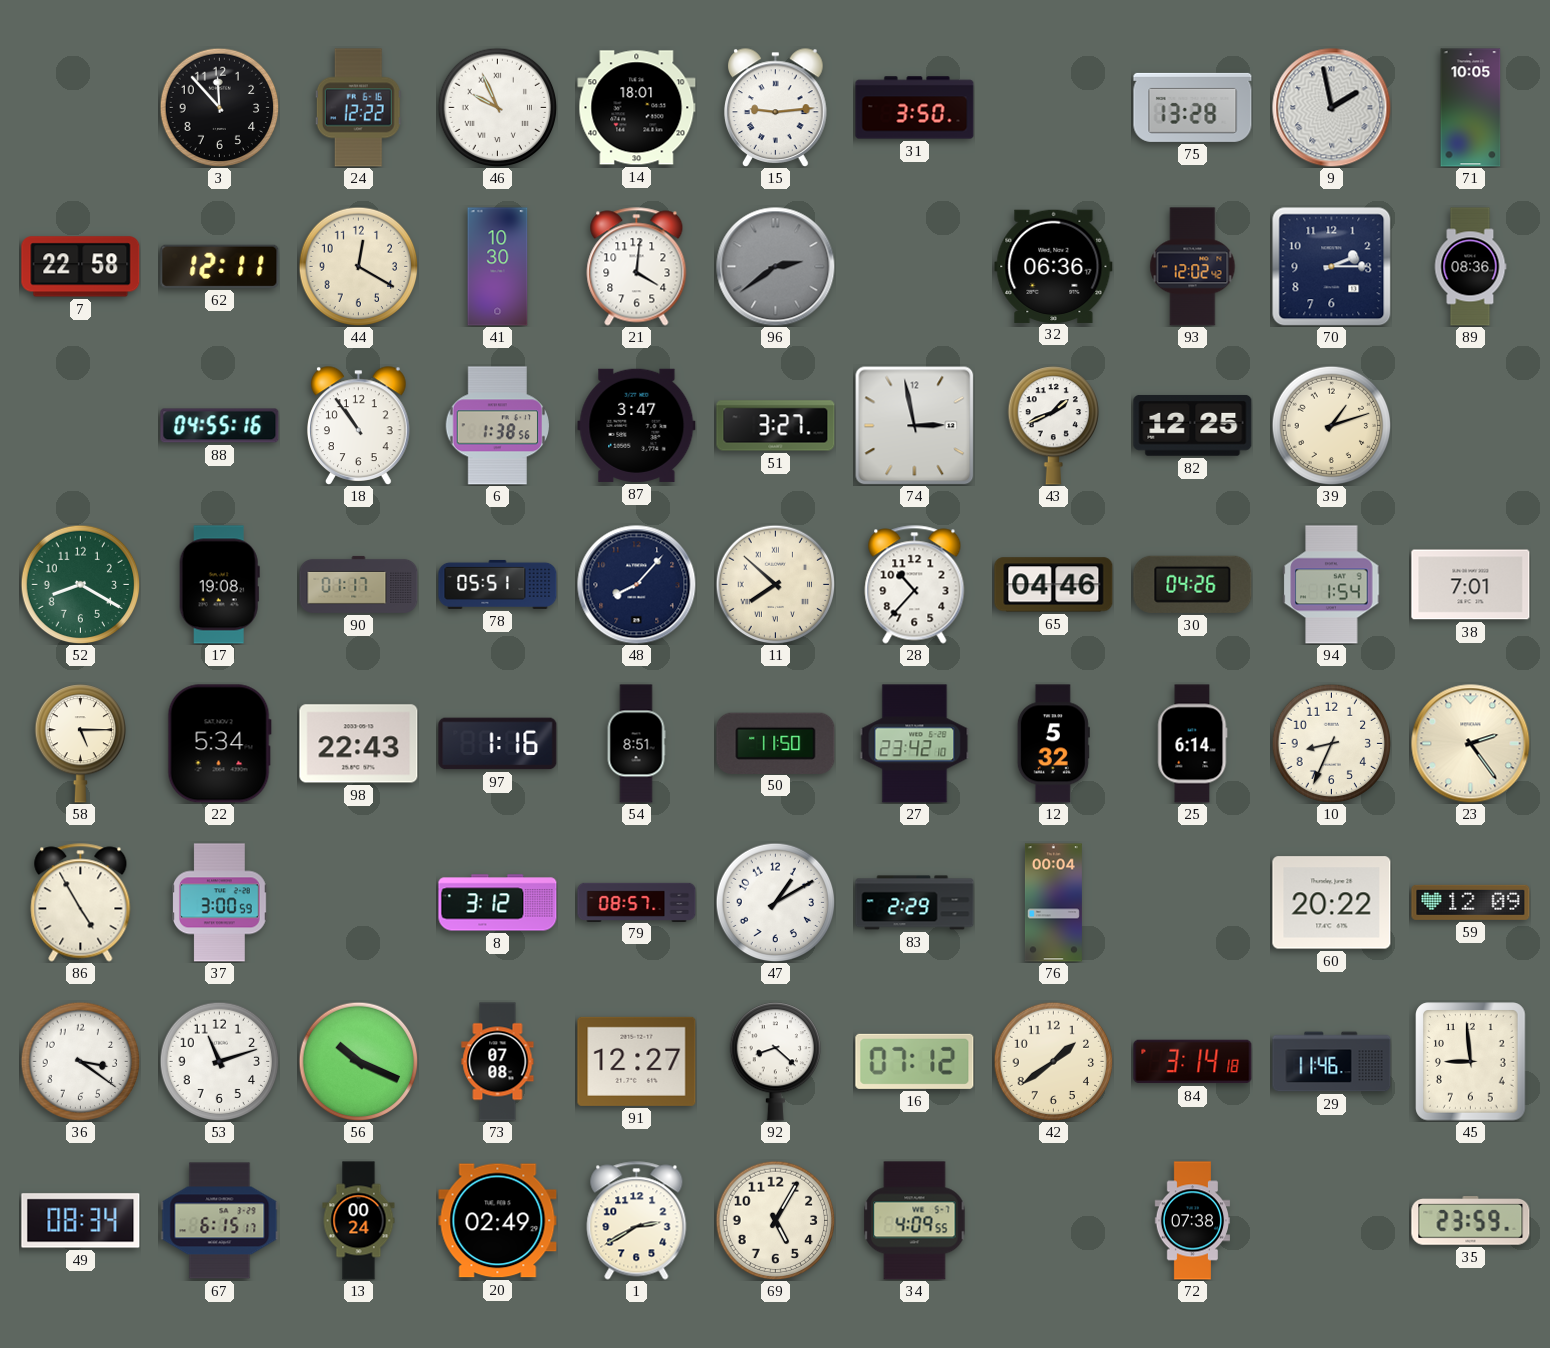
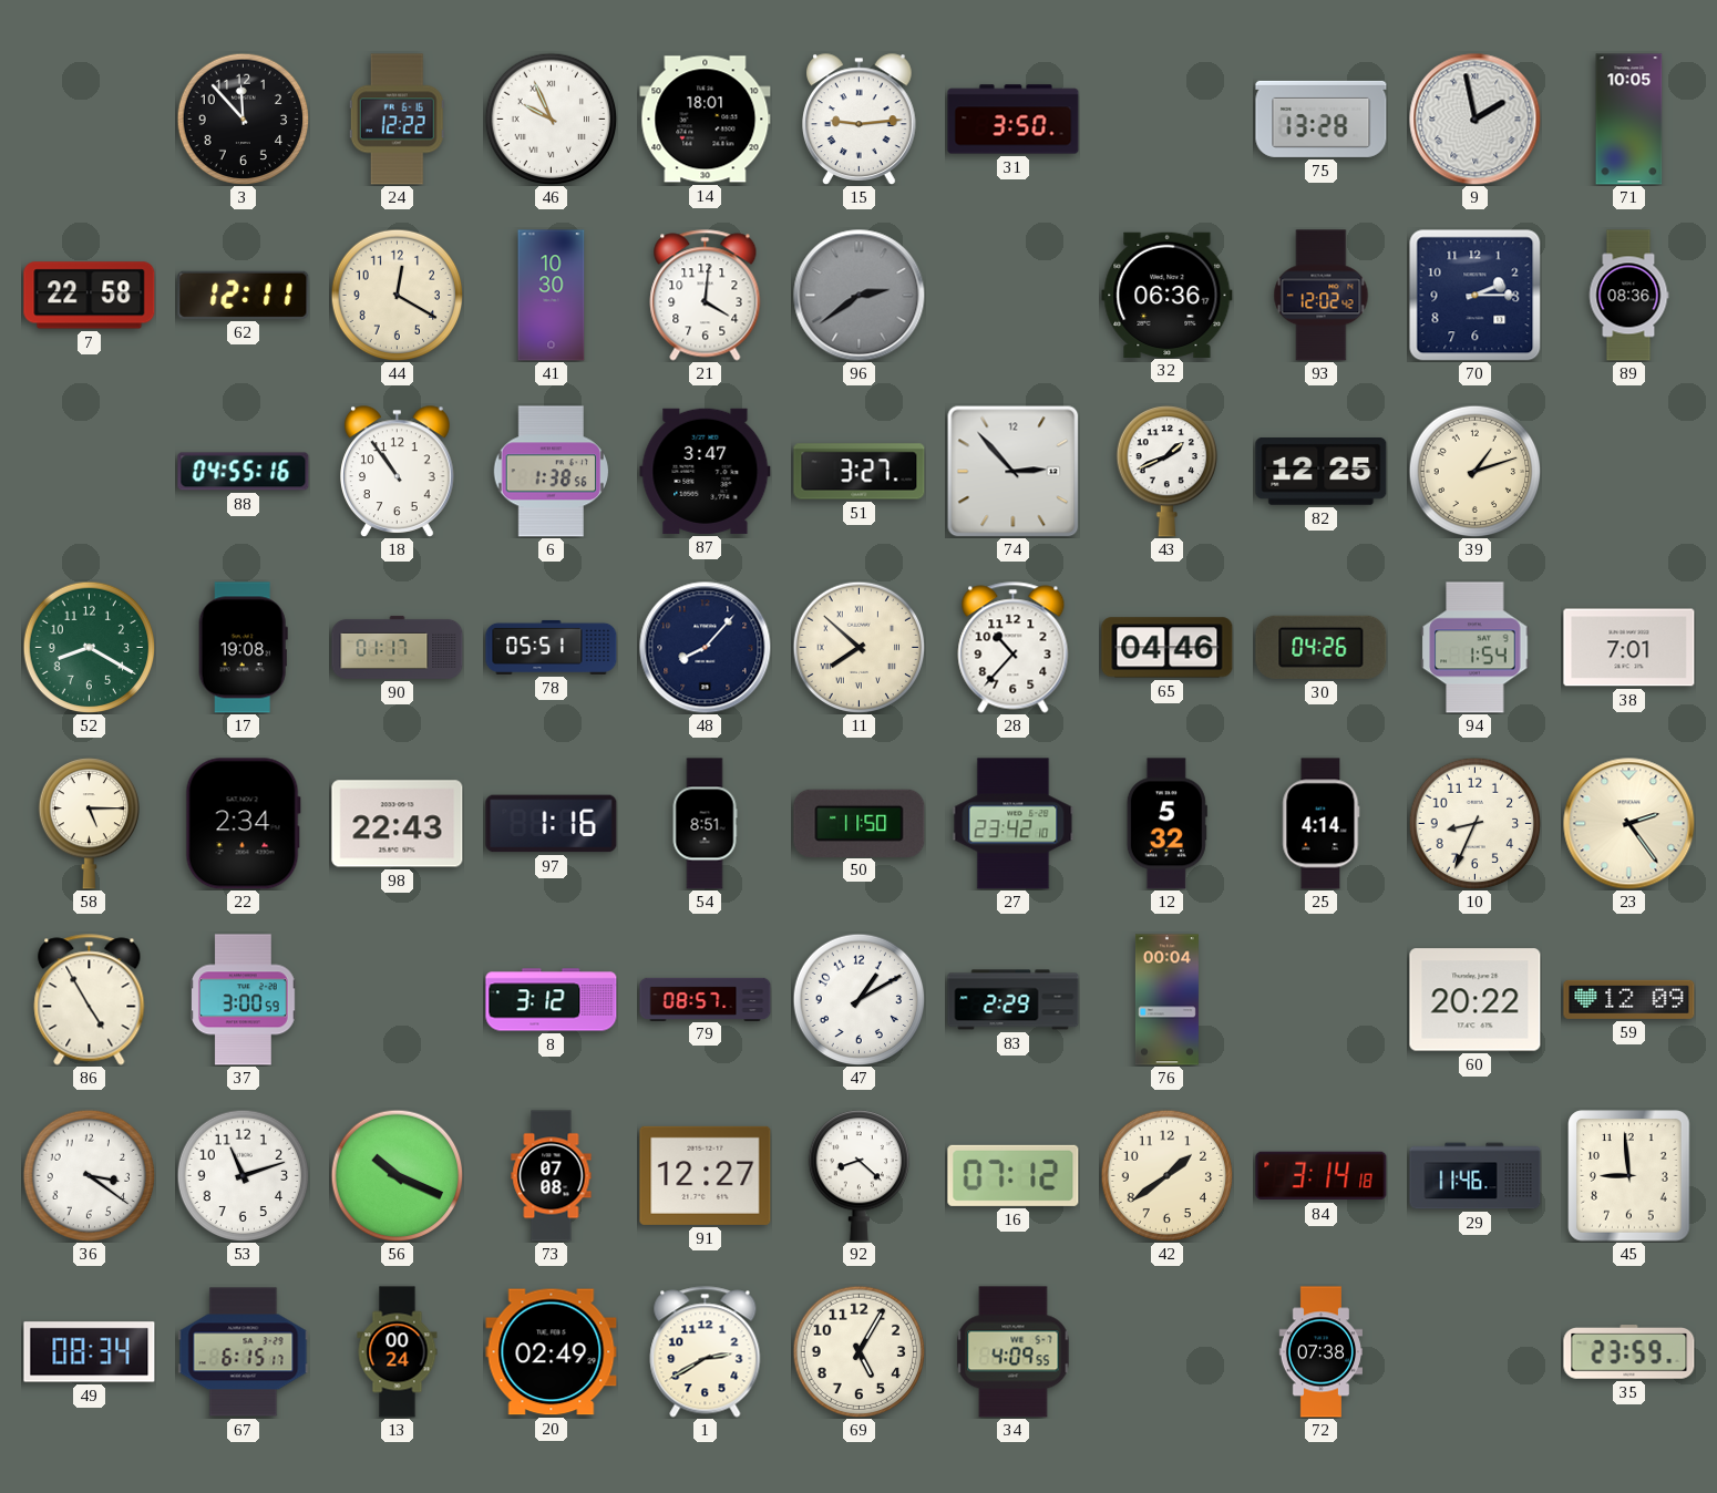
74: 2:58 -> 2:53
22: 5:34 -> 2:34
25: 6:14 -> 4:14
